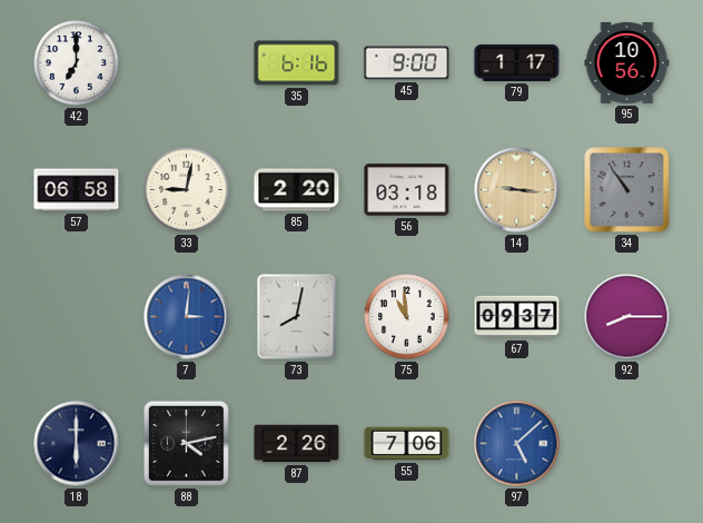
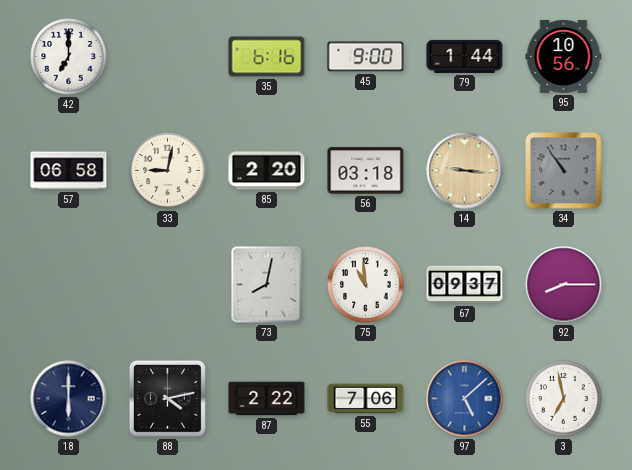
79: 1:17 -> 1:44
7: 3:01 -> none
87: 2:26 -> 2:22
3: none -> 6:58
